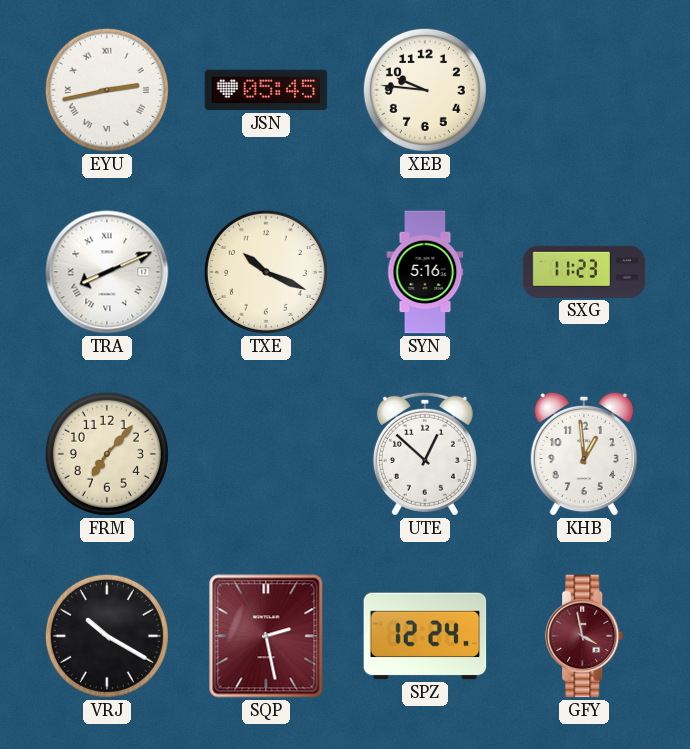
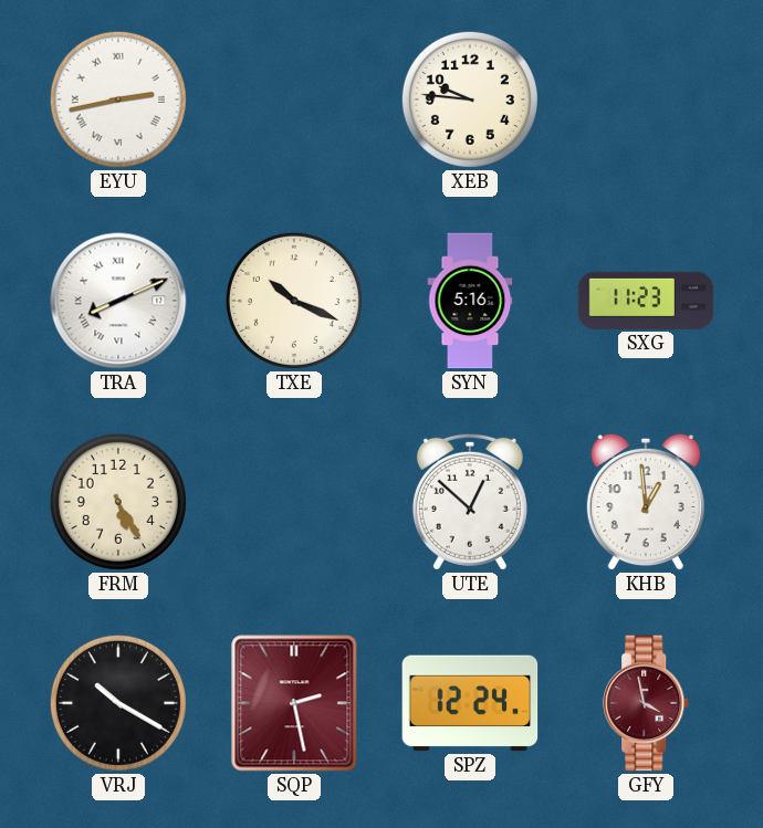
JSN: 05:45 -> none
FRM: 7:07 -> 5:25
